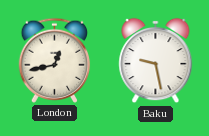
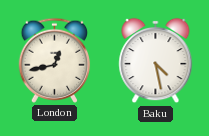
Baku: 9:28 -> 4:28
